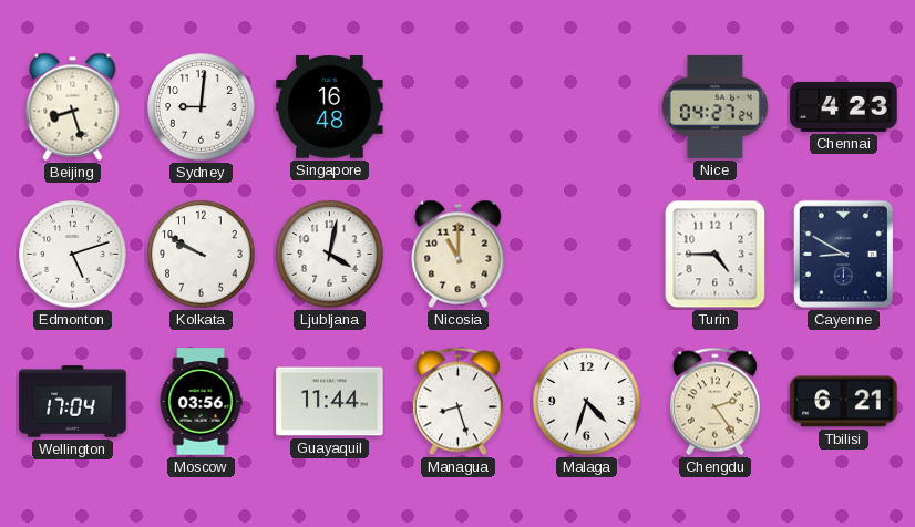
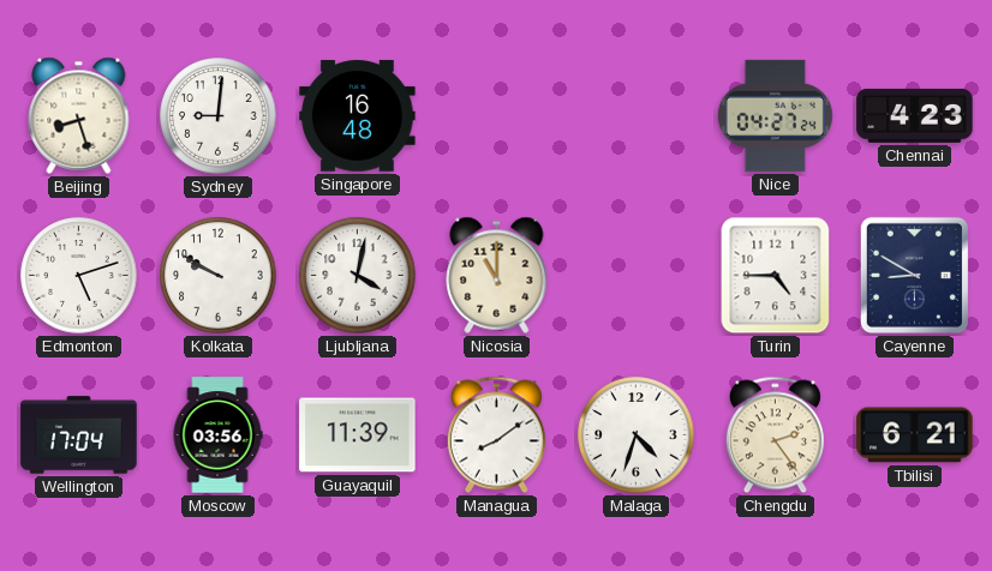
Guayaquil: 11:44 -> 11:39
Managua: 8:27 -> 8:09
